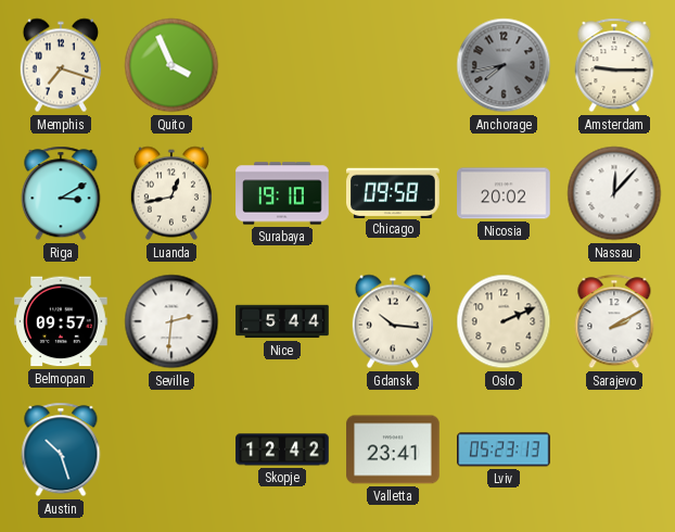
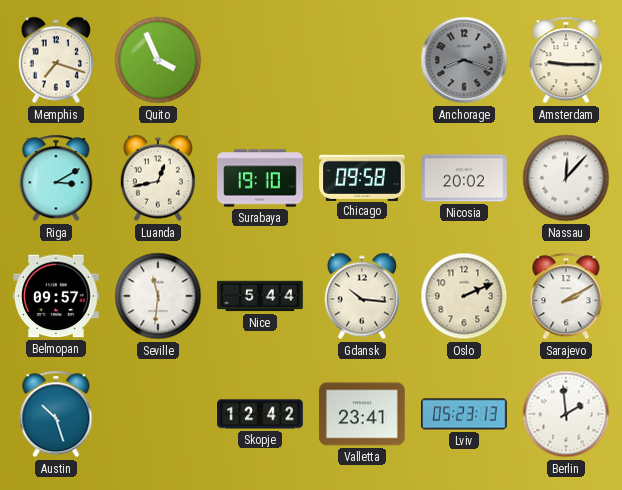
Anchorage: 7:43 -> 8:18
Seville: 2:31 -> 11:31
Berlin: none -> 1:59
